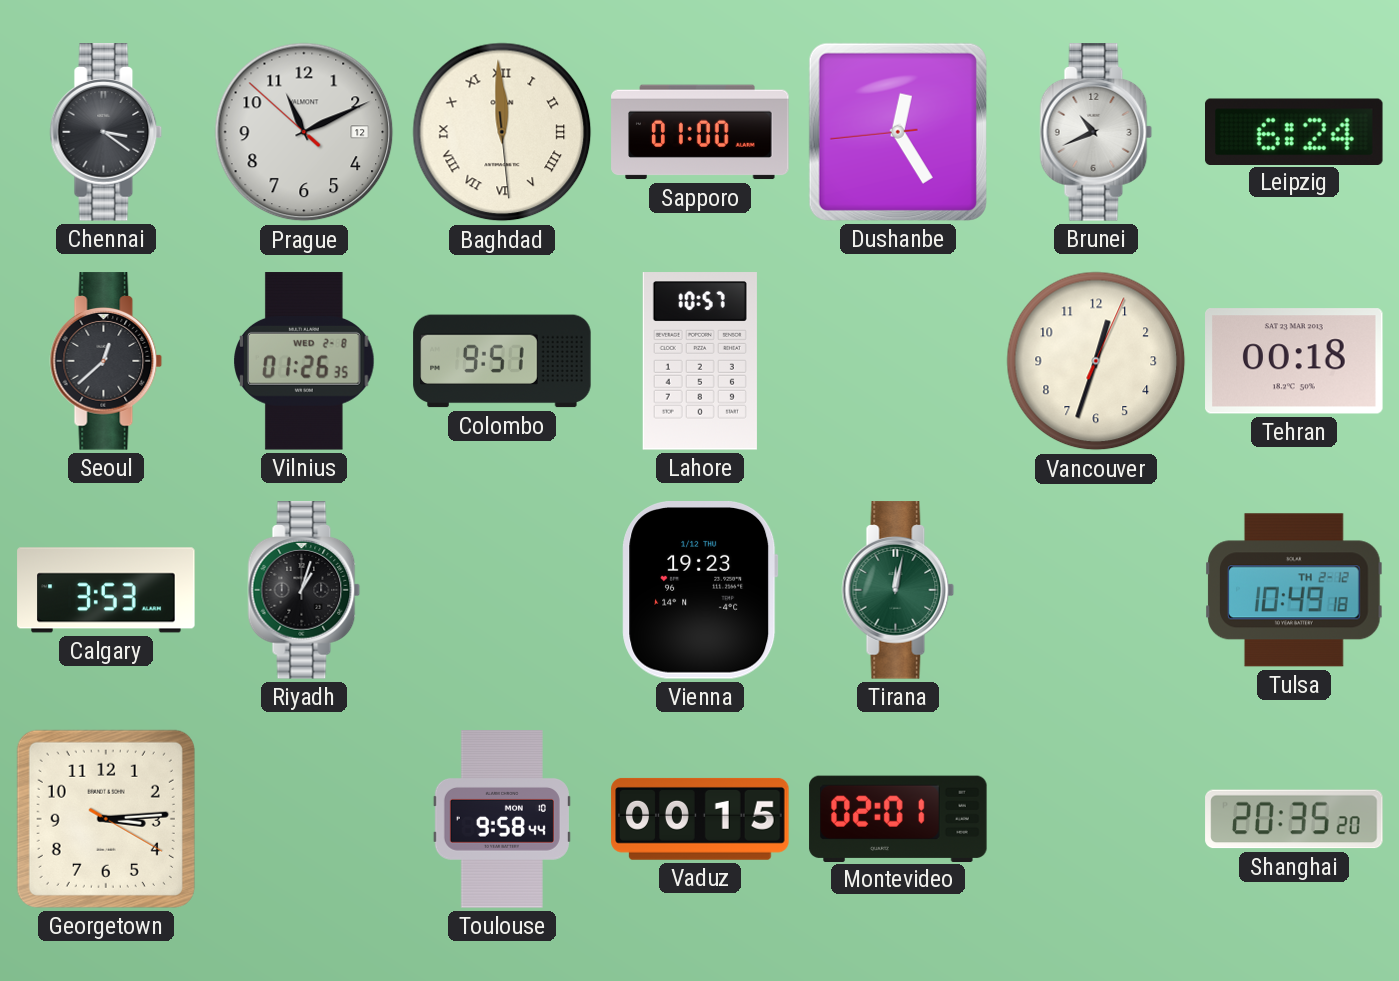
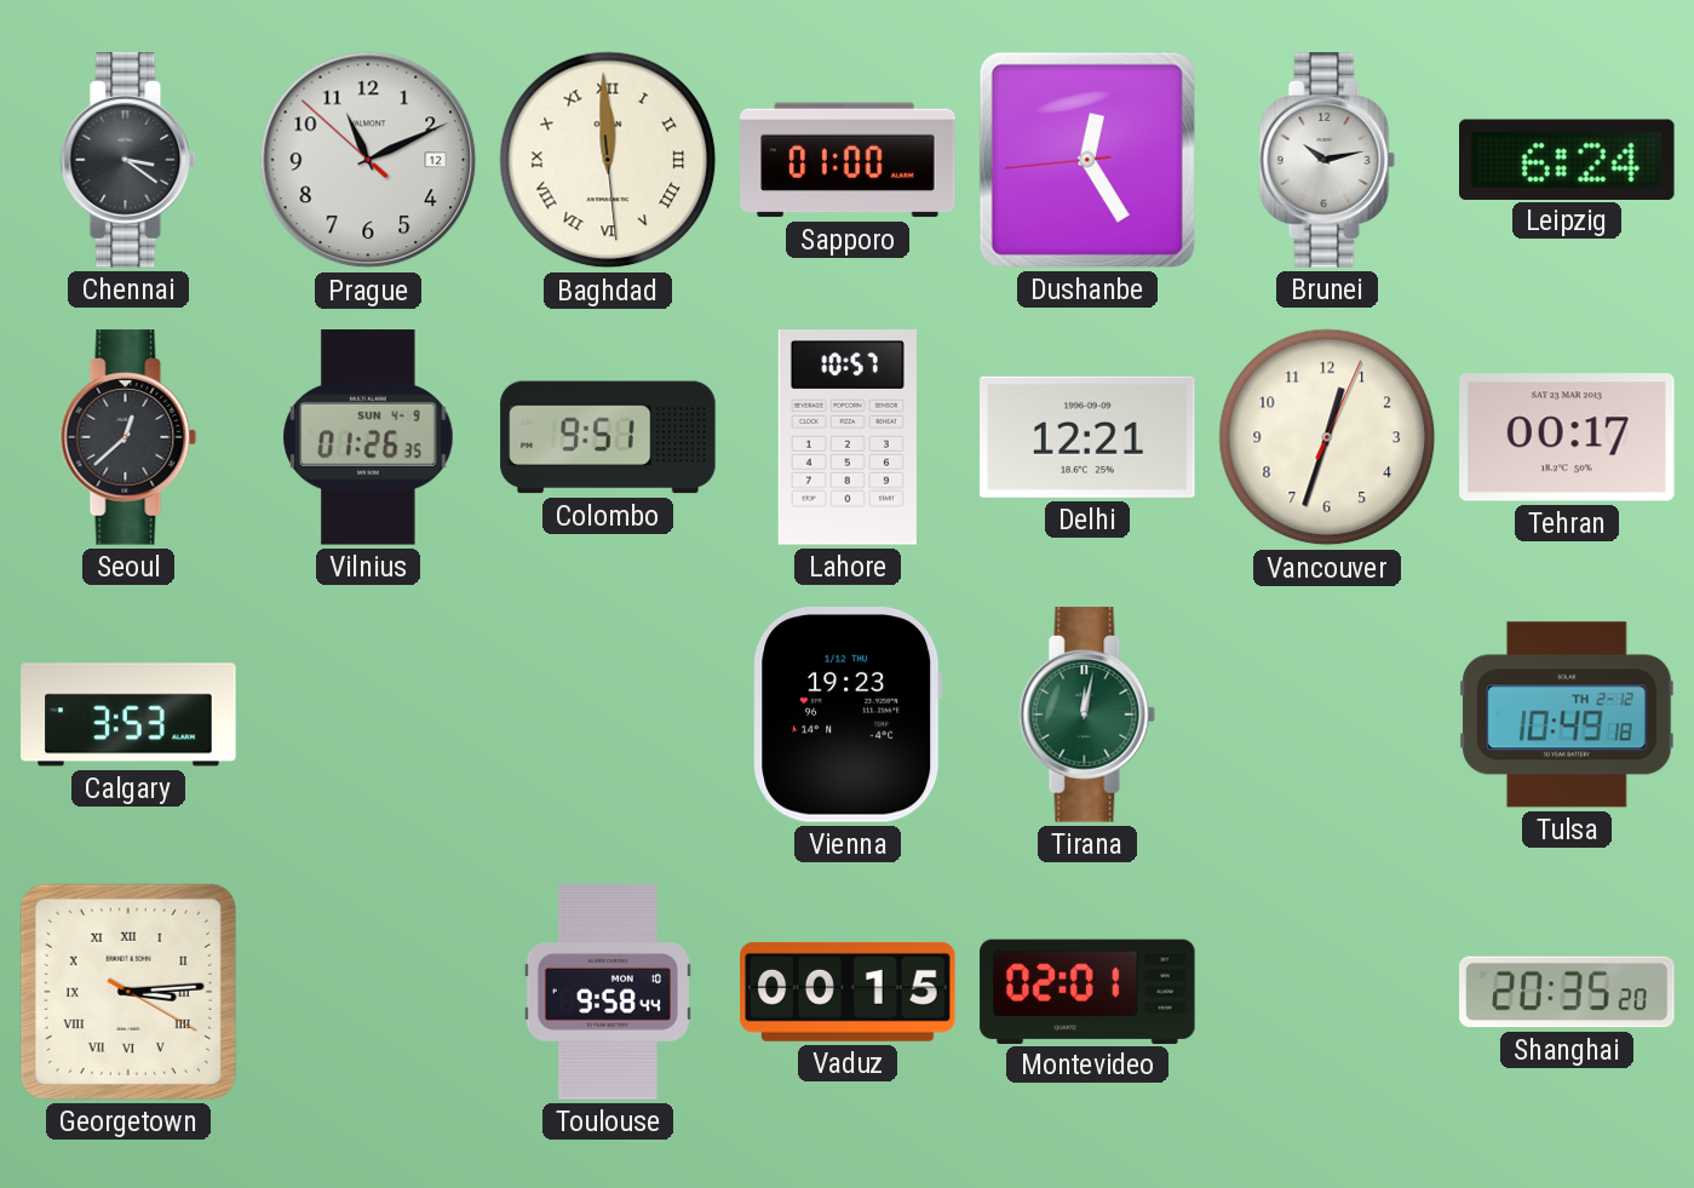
Brunei: 10:41 -> 10:13
Vilnius date: WED 2-8 -> SUN 4-9
Delhi: none -> 12:21
Tehran: 00:18 -> 00:17
Riyadh: 1:03 -> none
Georgetown numerals: Arabic -> Roman
